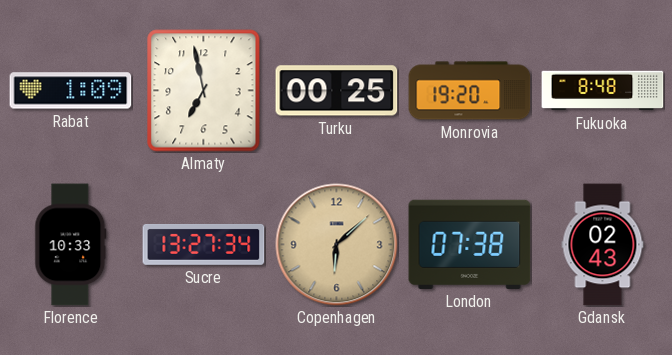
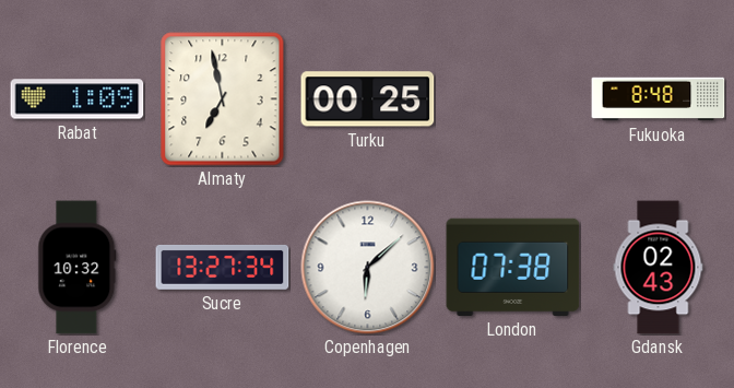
Monrovia: 19:20 -> none
Florence: 10:33 -> 10:32
Copenhagen dial: champagne -> white
